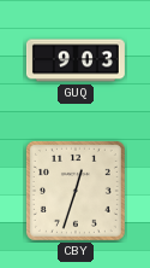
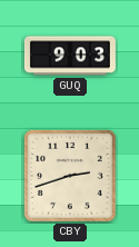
CBY: 12:33 -> 2:42
